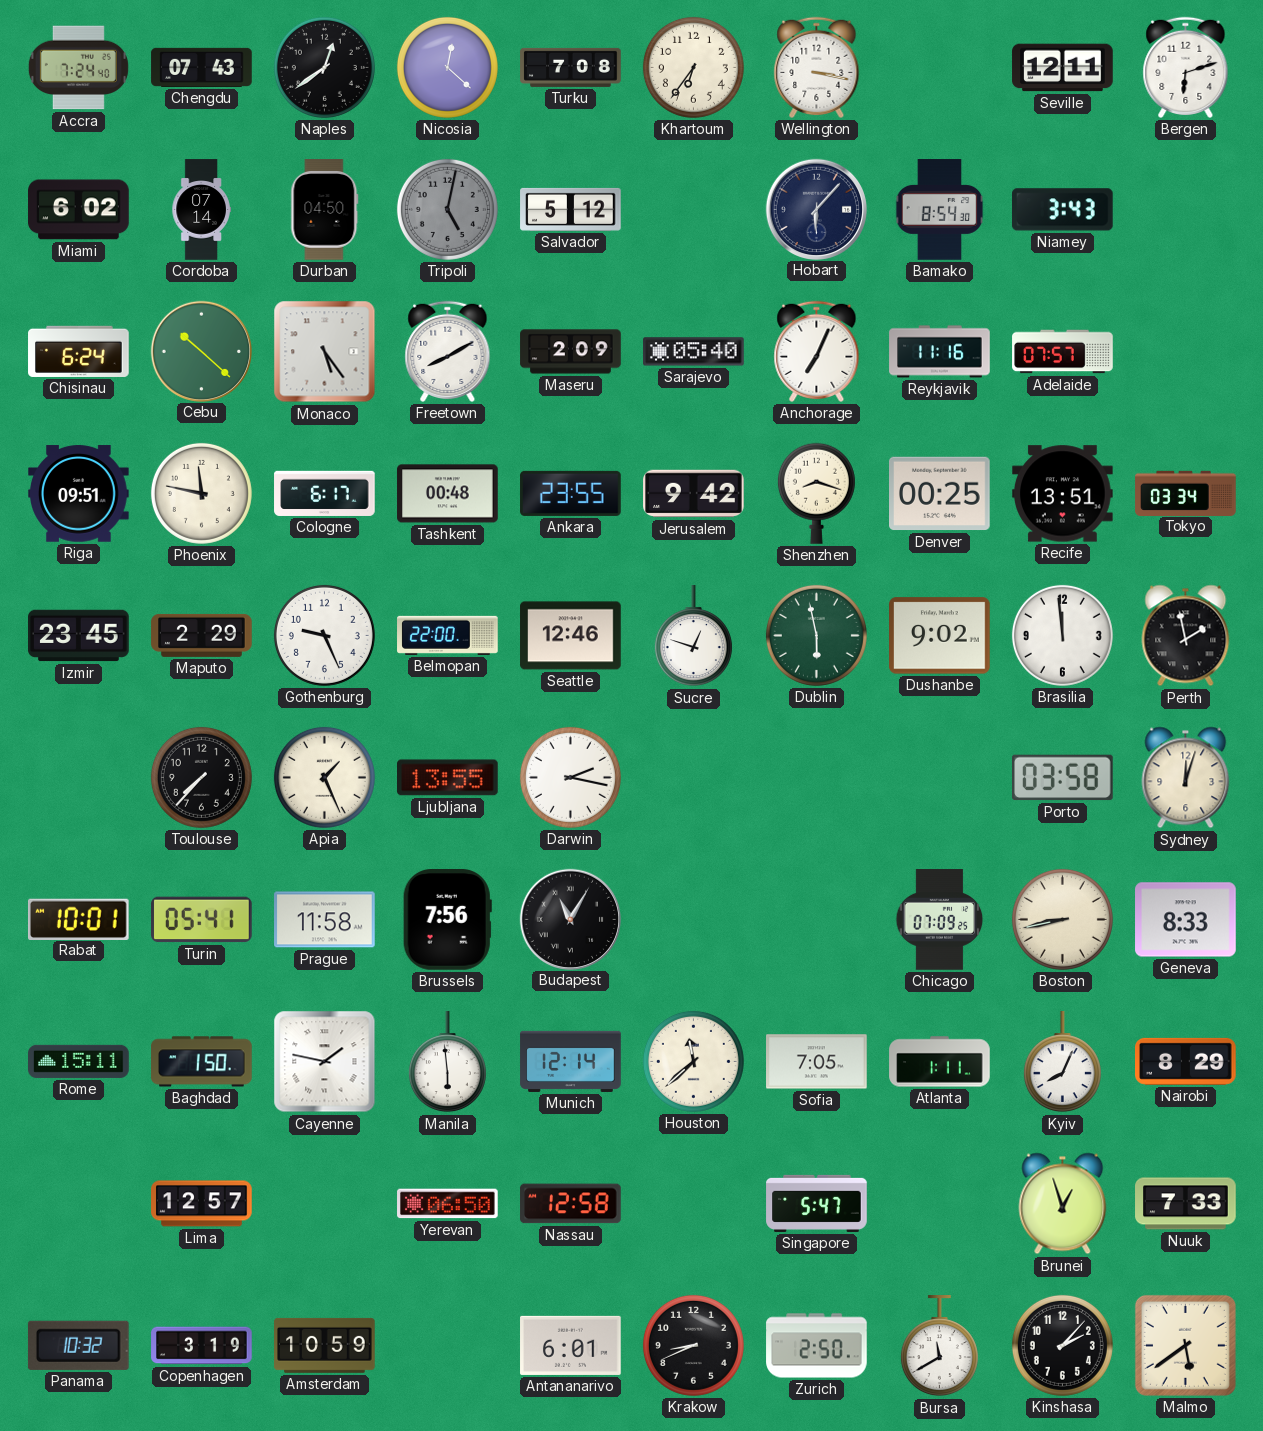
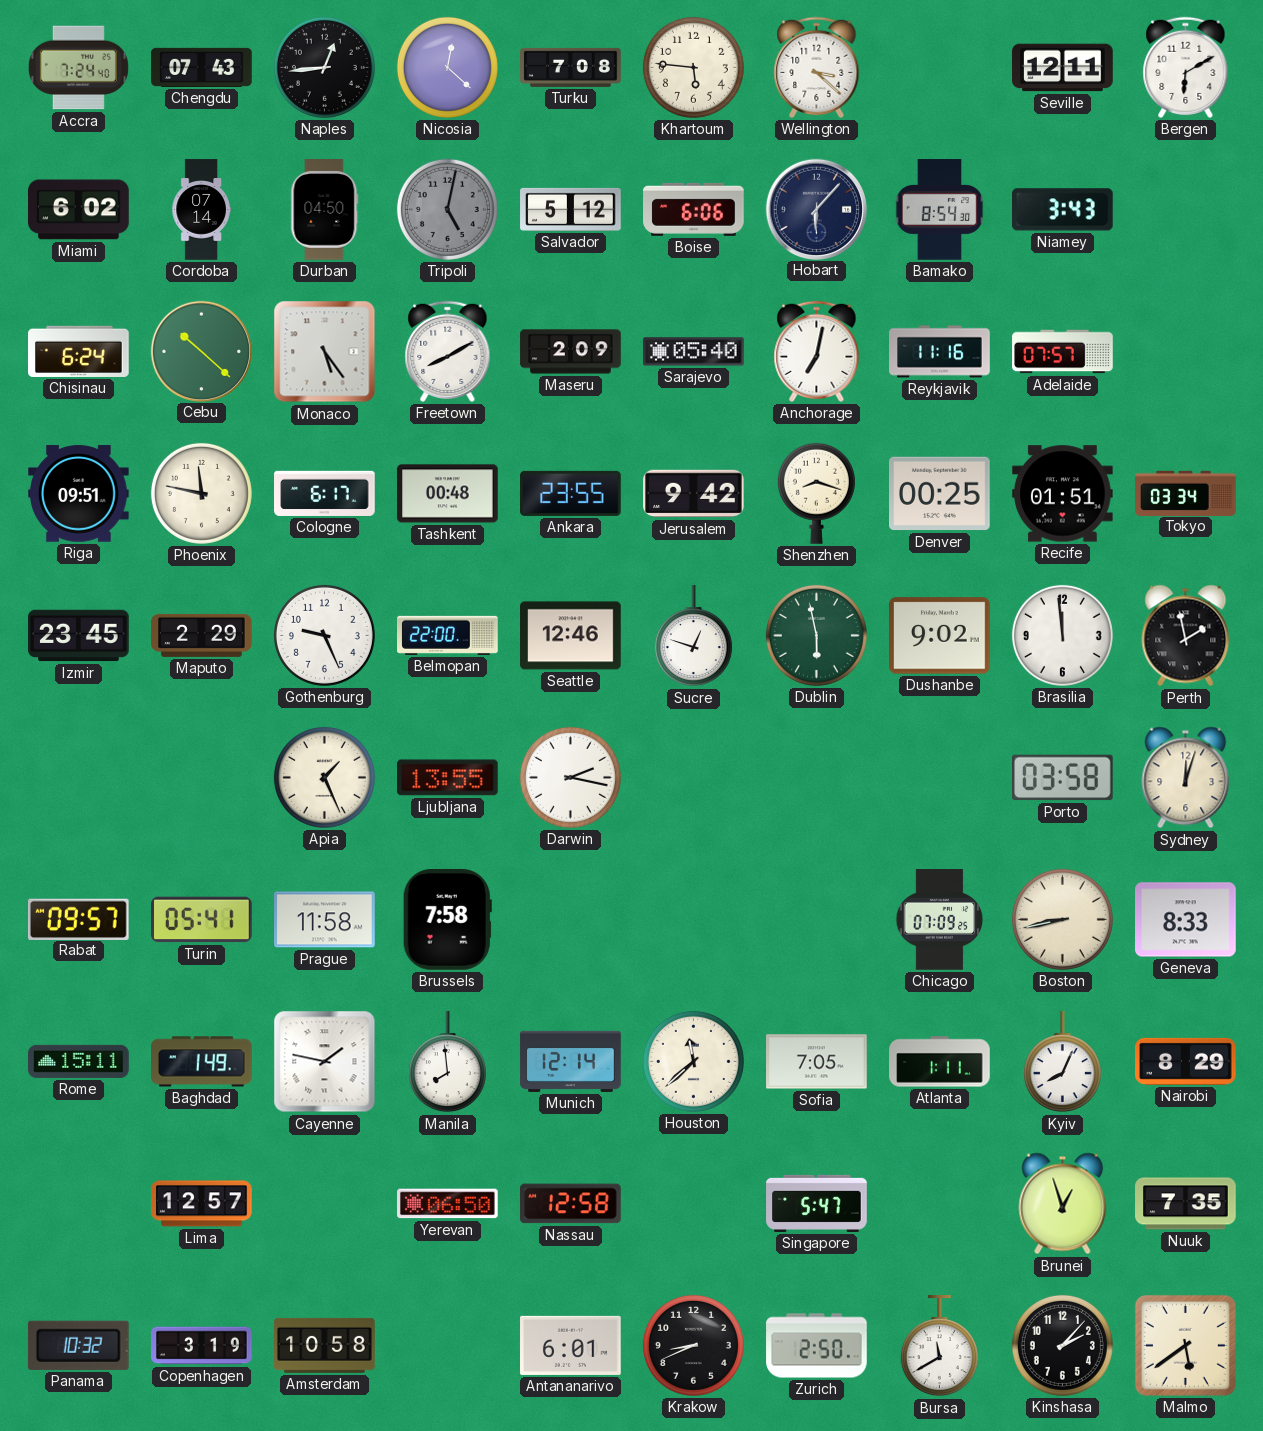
Naples: 12:39 -> 12:44
Khartoum: 6:36 -> 5:46
Wellington: 3:17 -> 3:22
Bergen: 6:12 -> 6:10
Boise: none -> 6:06
Anchorage: 7:04 -> 7:02
Recife: 13:51 -> 01:51
Toulouse: 7:37 -> none
Rabat: 10:01 -> 09:57
Brussels: 7:56 -> 7:58
Budapest: 11:05 -> none
Baghdad: 1:50 -> 1:49
Manila: 5:59 -> 7:59
Nuuk: 7:33 -> 7:35
Amsterdam: 10:59 -> 10:58
